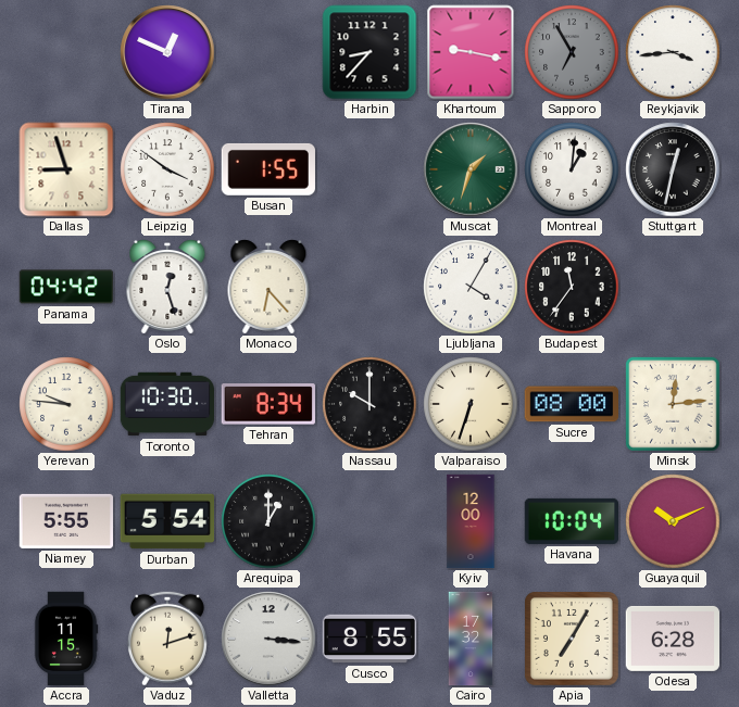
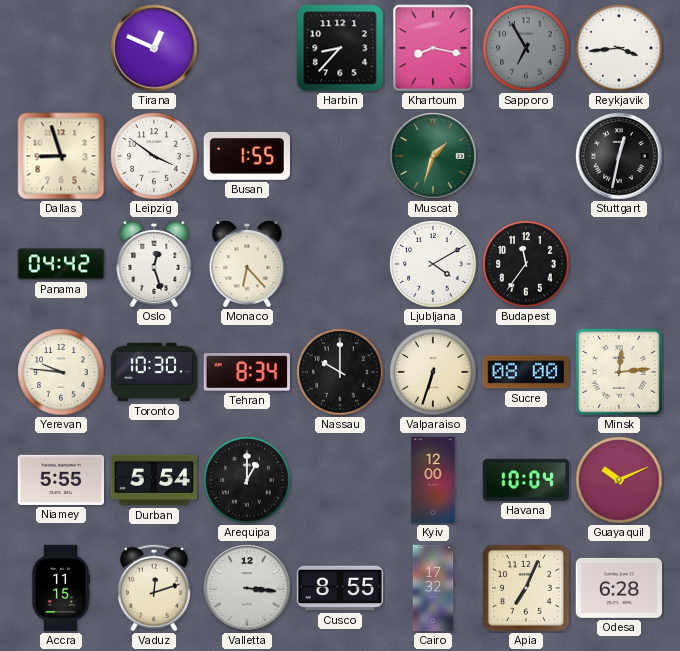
Khartoum: 9:17 -> 8:17
Montreal: 1:01 -> none
Ljubljana: 4:05 -> 4:10
Apia: 7:05 -> 7:04
